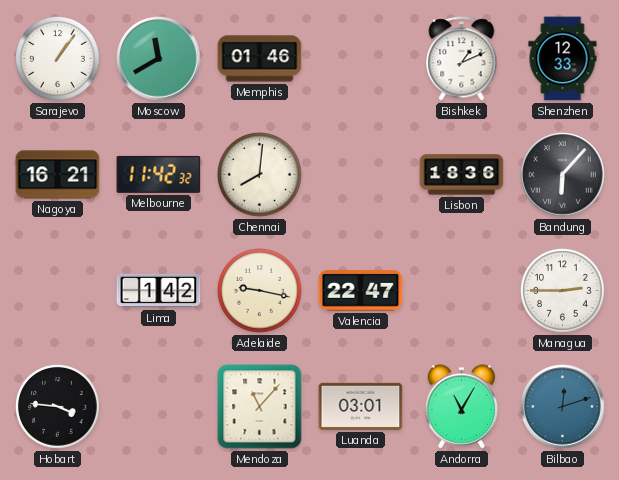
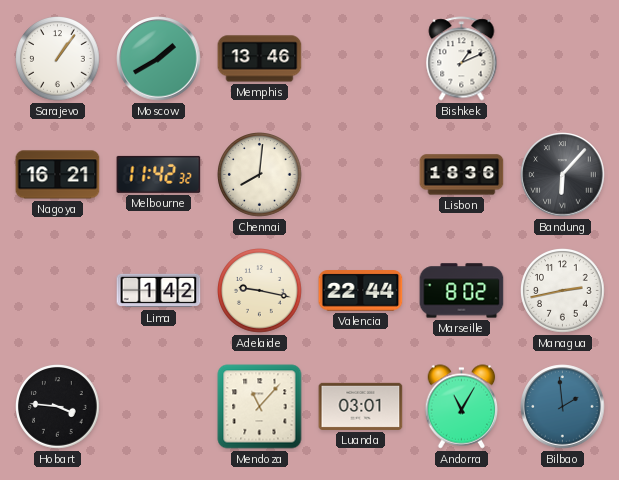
Moscow: 11:40 -> 1:40
Memphis: 01:46 -> 13:46
Shenzhen: 12:33 -> none
Valencia: 22:47 -> 22:44
Marseille: none -> 8:02
Managua: 2:45 -> 2:43
Bilbao: 12:12 -> 1:59
